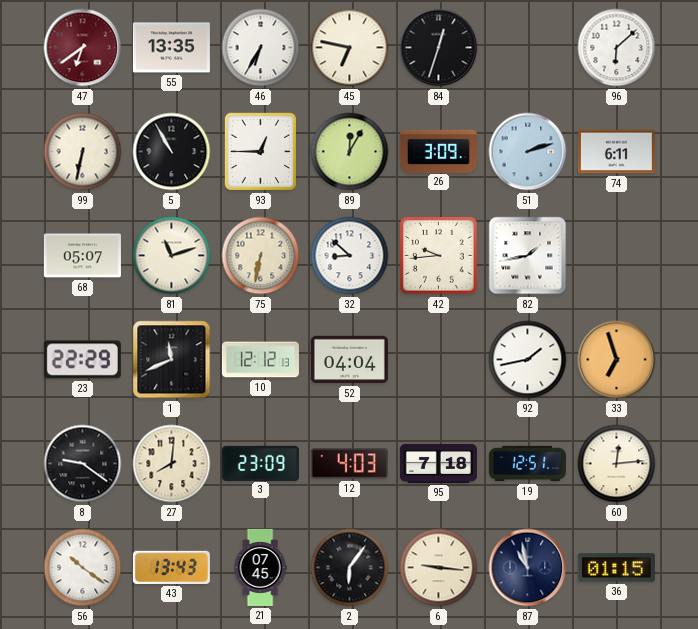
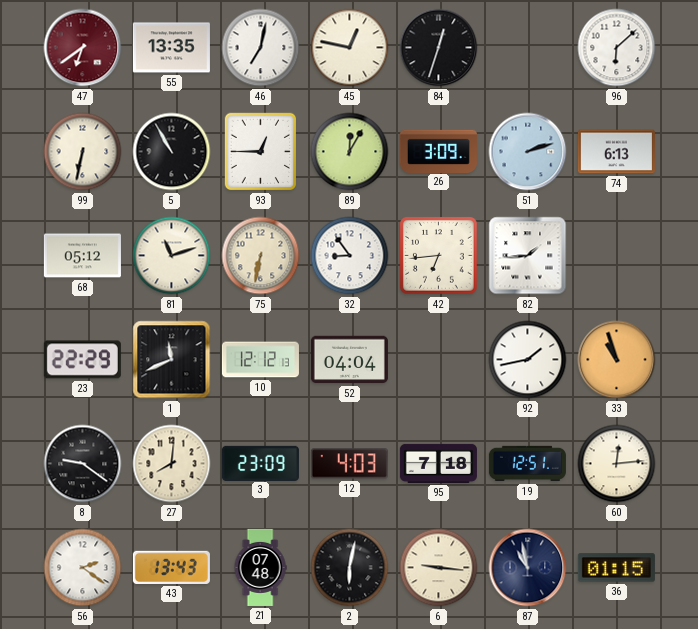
46: 6:35 -> 7:02
45: 6:47 -> 12:47
74: 6:11 -> 6:13
68: 05:07 -> 05:12
32: 8:52 -> 8:54
42: 9:44 -> 6:44
82: 1:43 -> 1:44
33: 6:57 -> 10:57
56: 10:21 -> 2:21
21: 07:45 -> 07:48
2: 6:06 -> 6:02
